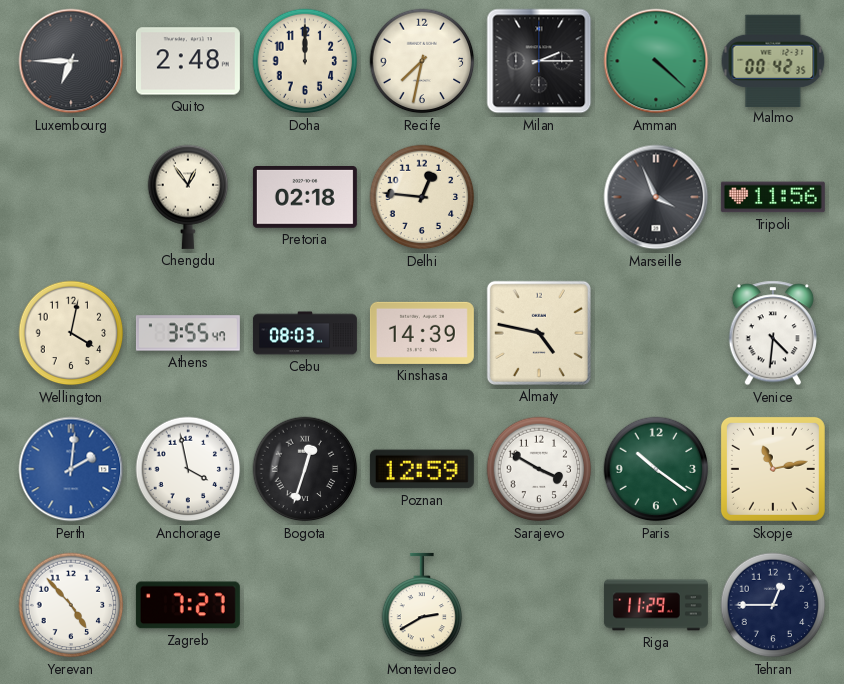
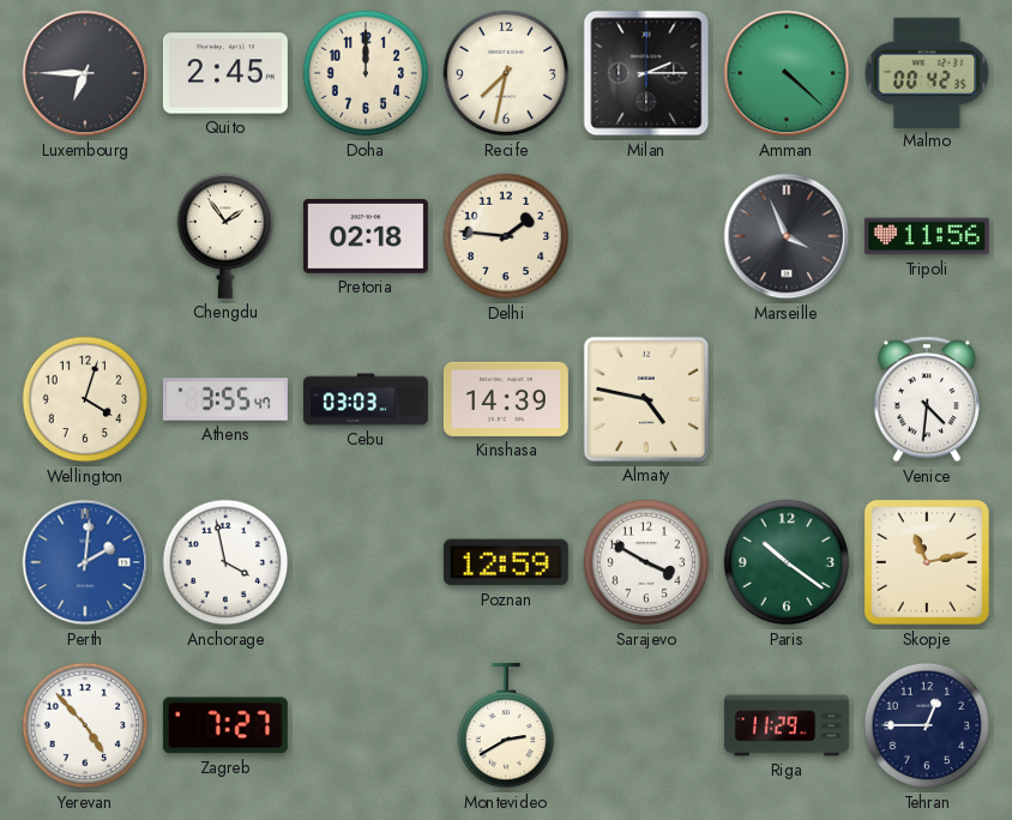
Quito: 2:48 -> 2:45
Chengdu: 12:54 -> 1:54
Delhi: 12:46 -> 1:46
Wellington: 4:02 -> 4:03
Cebu: 08:03 -> 03:03
Bogota: 12:33 -> none
